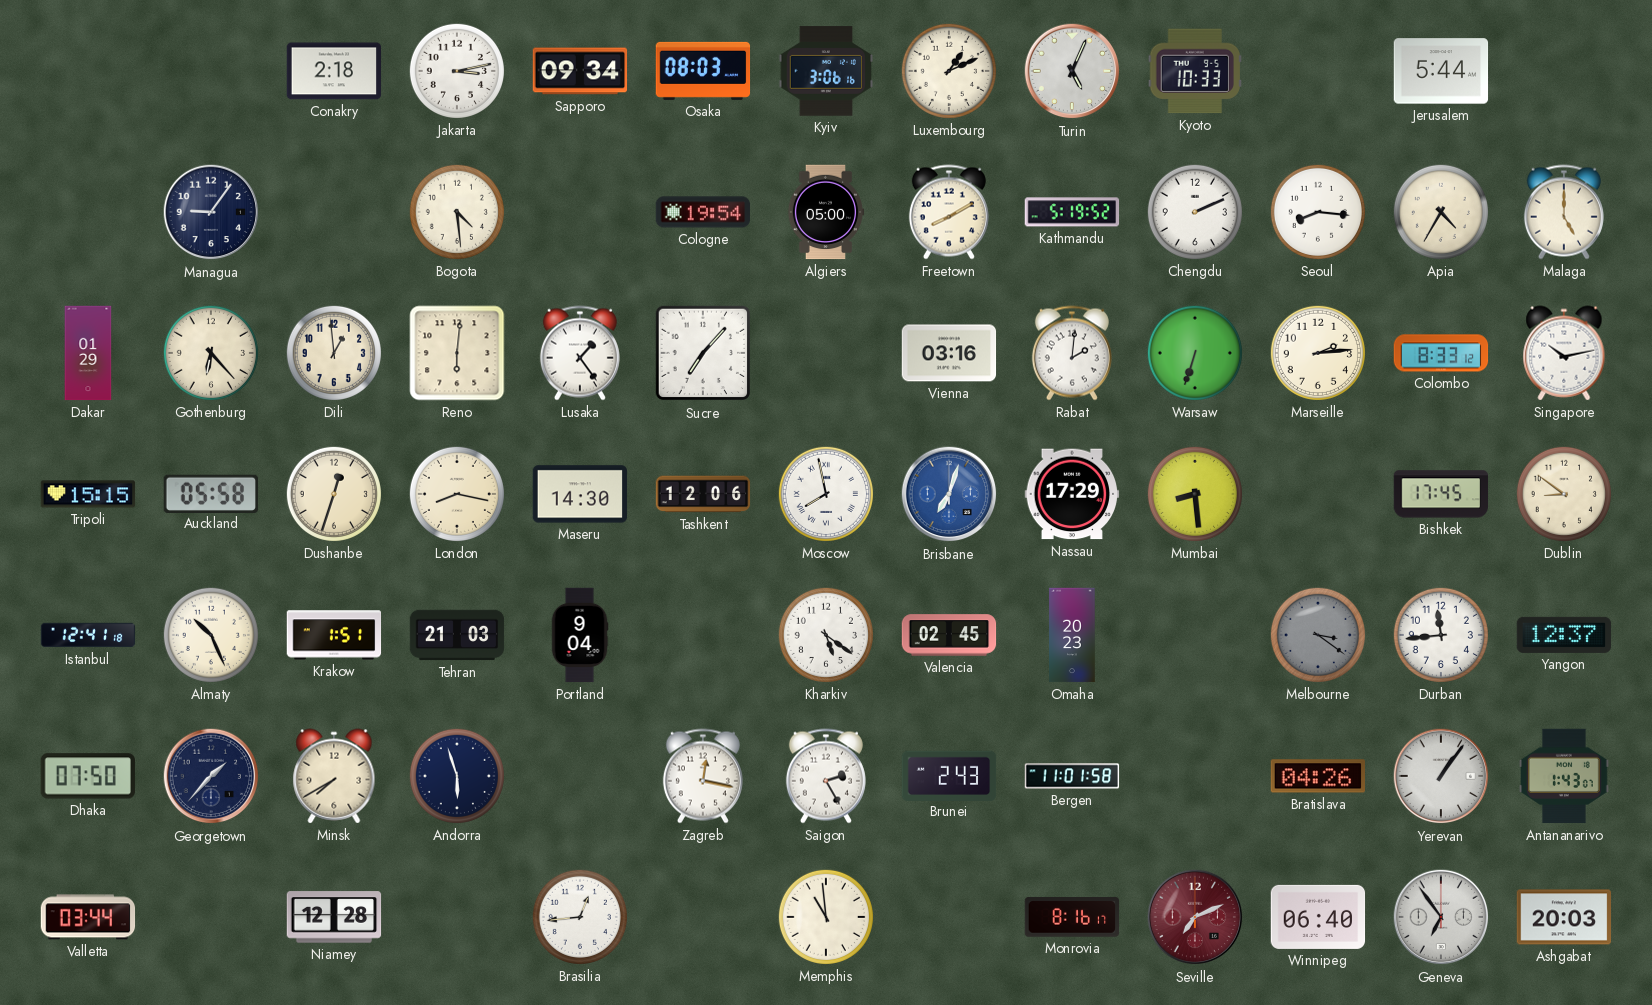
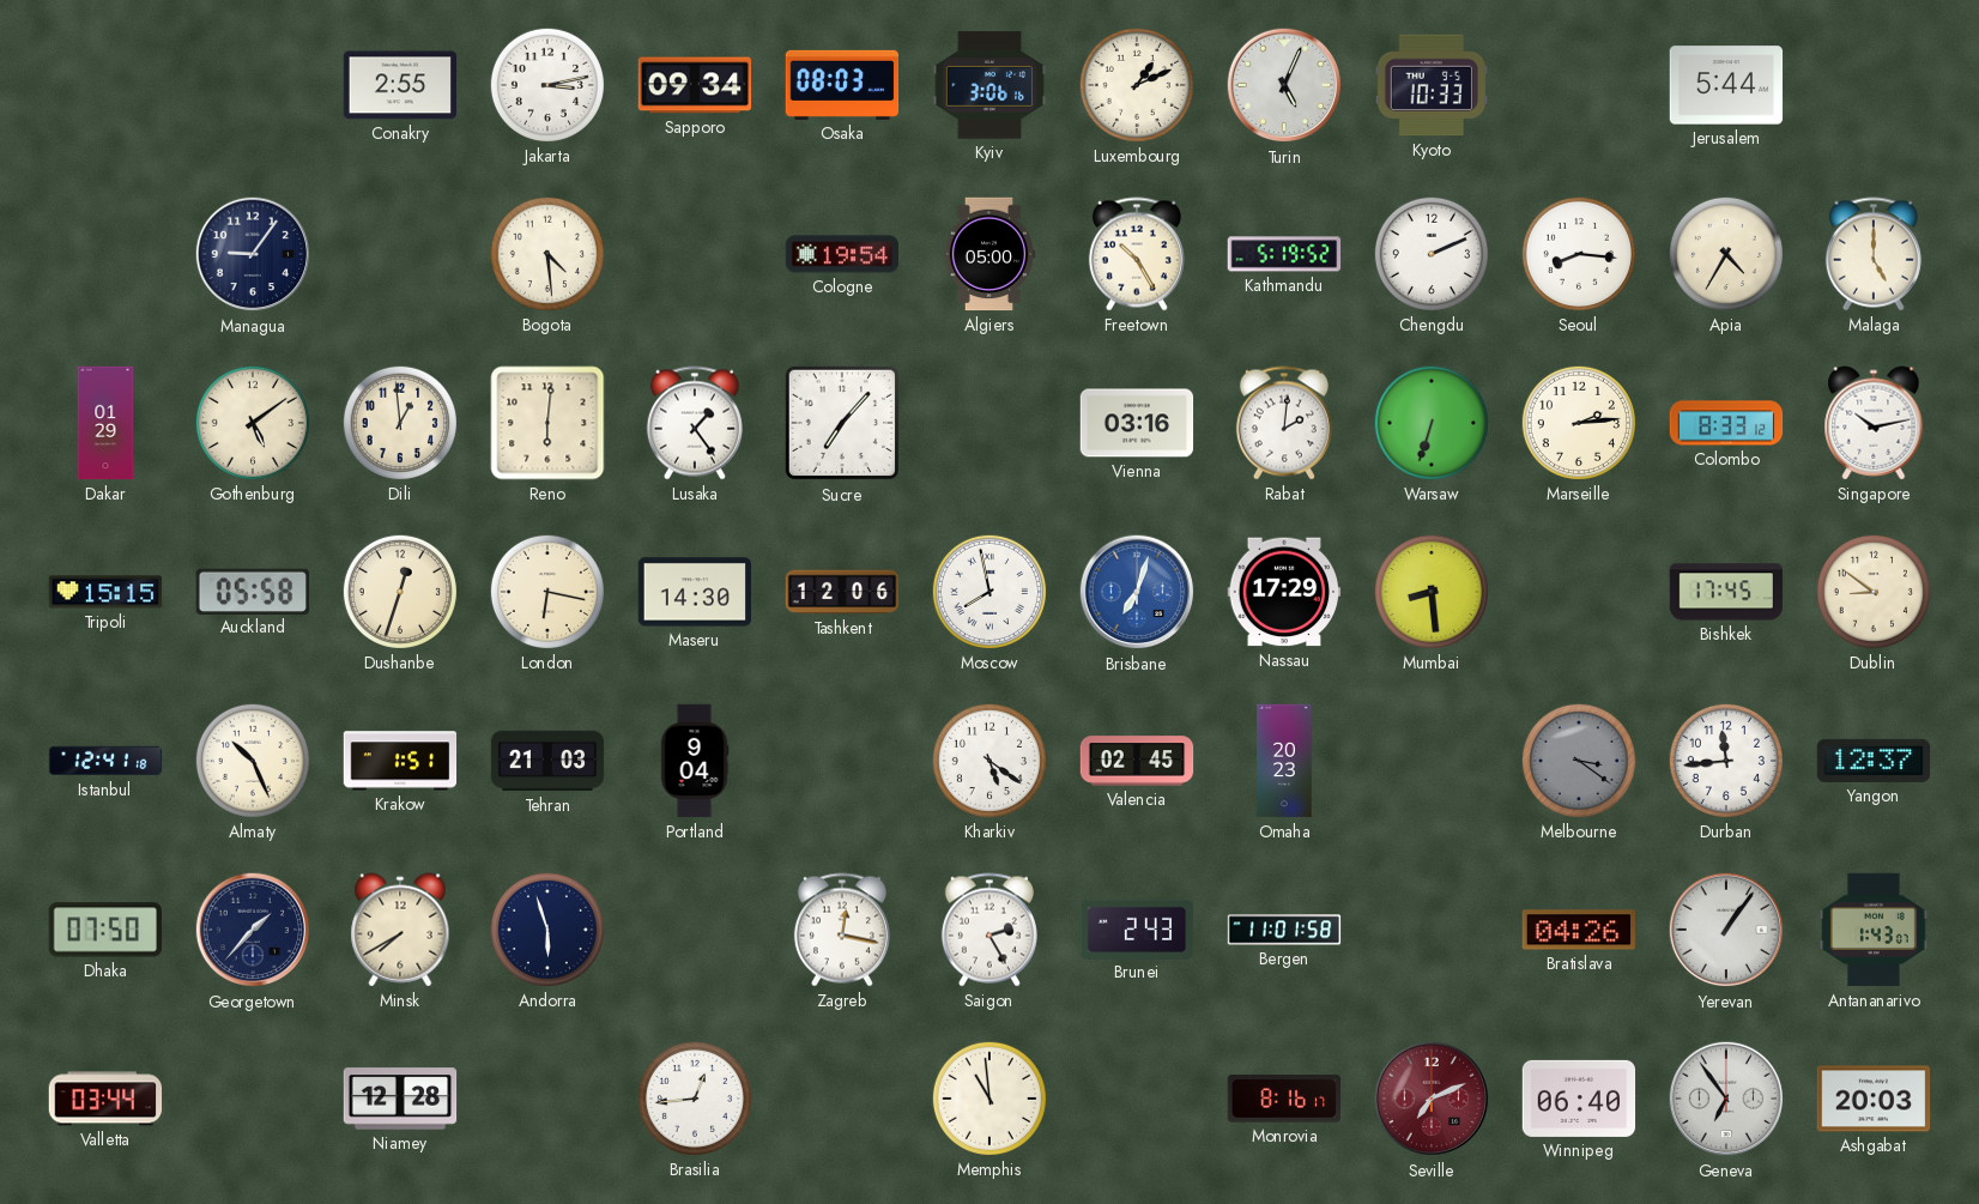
Conakry: 2:18 -> 2:55
Freetown: 8:10 -> 10:25
Gothenburg: 6:23 -> 5:09
London: 8:17 -> 6:17
